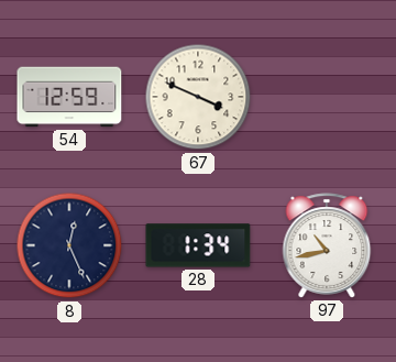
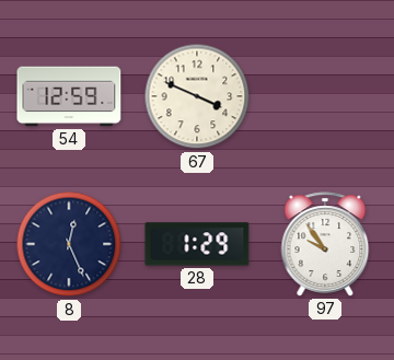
28: 1:34 -> 1:29
97: 10:43 -> 9:54
